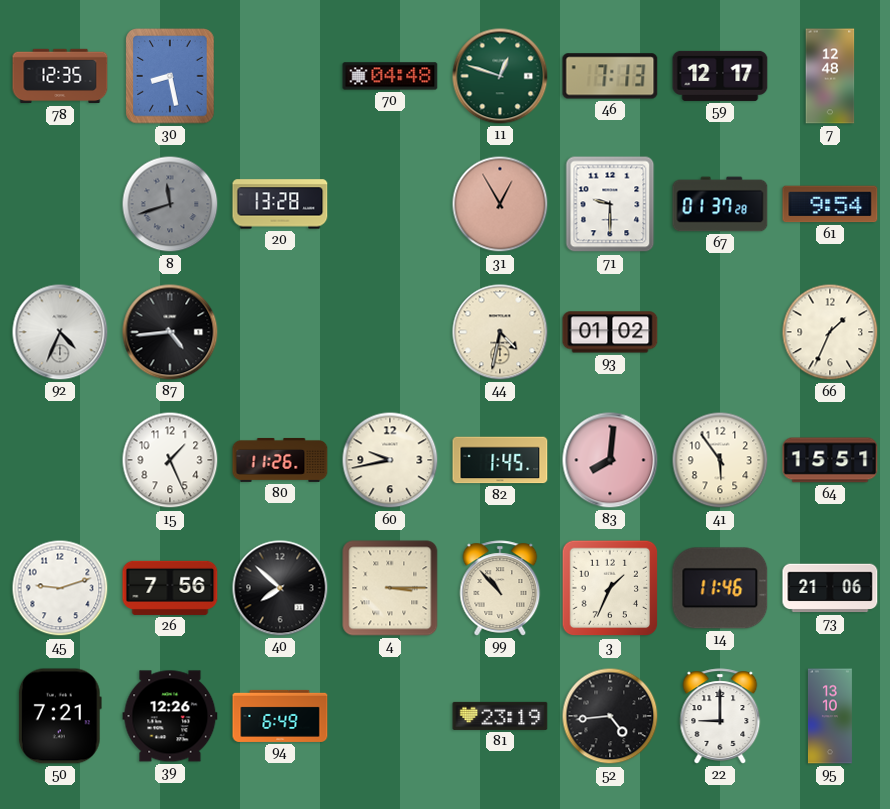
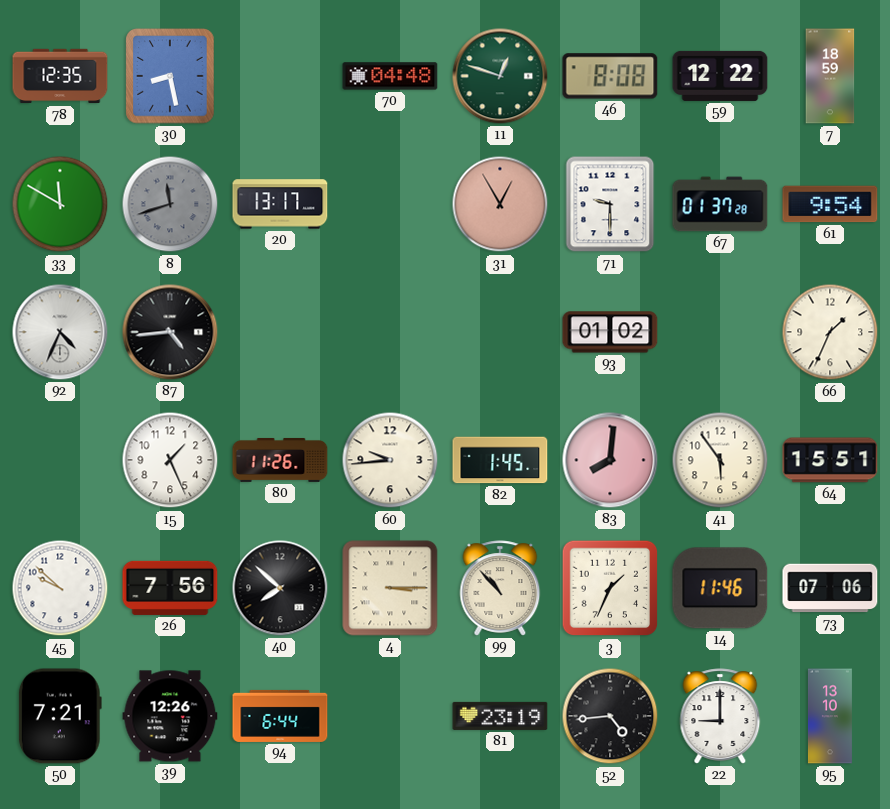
46: 7:13 -> 8:08
59: 12:17 -> 12:22
7: 12:48 -> 18:59
33: none -> 11:50
20: 13:28 -> 13:17
44: 4:32 -> none
60: 9:43 -> 9:44
45: 9:12 -> 9:52
73: 21:06 -> 07:06
94: 6:49 -> 6:44
